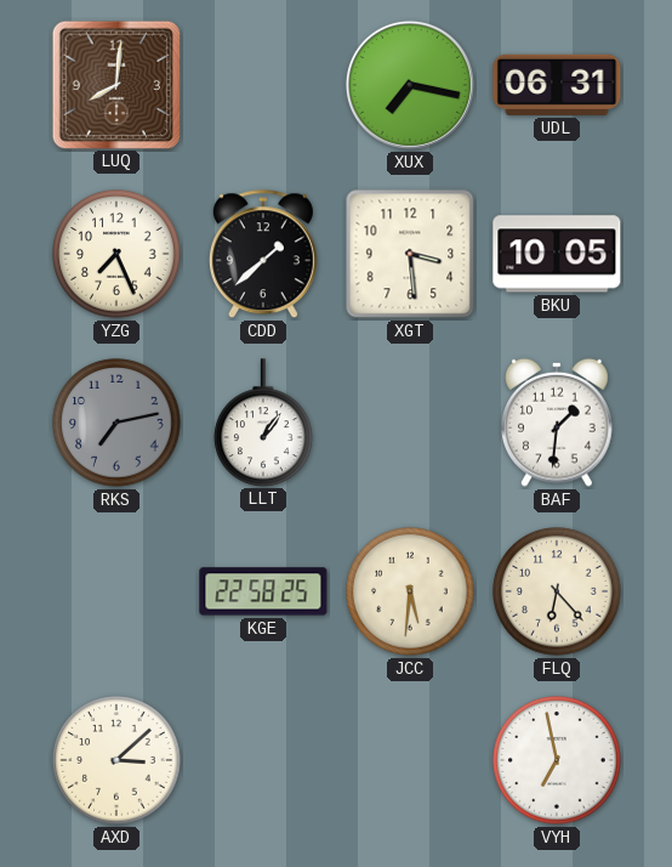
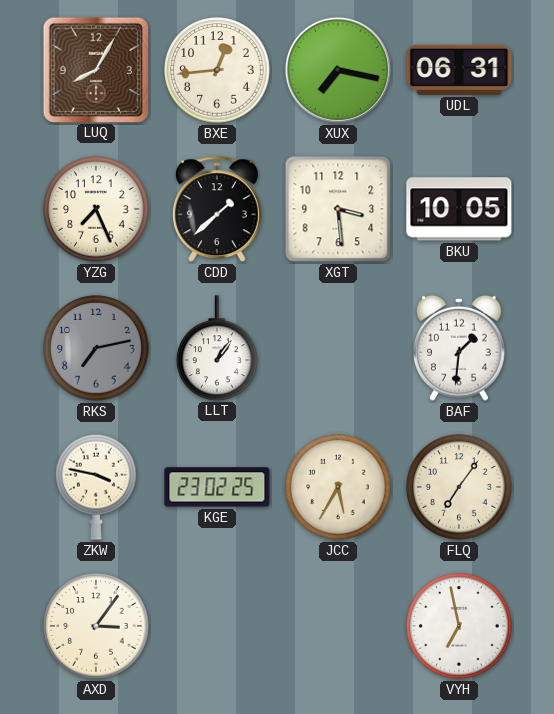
LUQ: 8:01 -> 8:05
BXE: none -> 12:44
ZKW: none -> 3:47
KGE: 22:58 -> 23:02
JCC: 5:31 -> 5:35
FLQ: 6:23 -> 7:06
AXD: 3:08 -> 3:06
